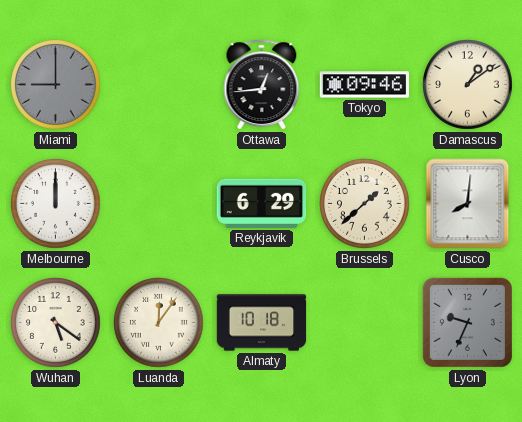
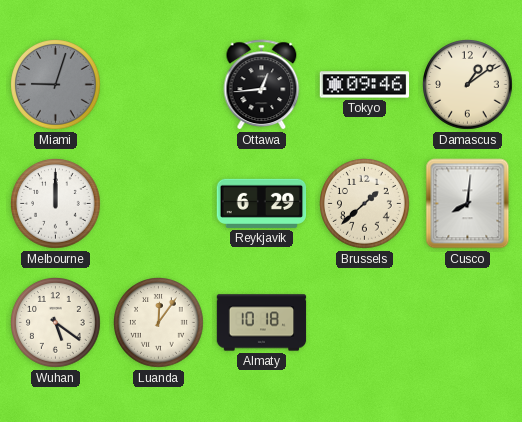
Miami: 9:00 -> 9:03
Lyon: 9:34 -> none
